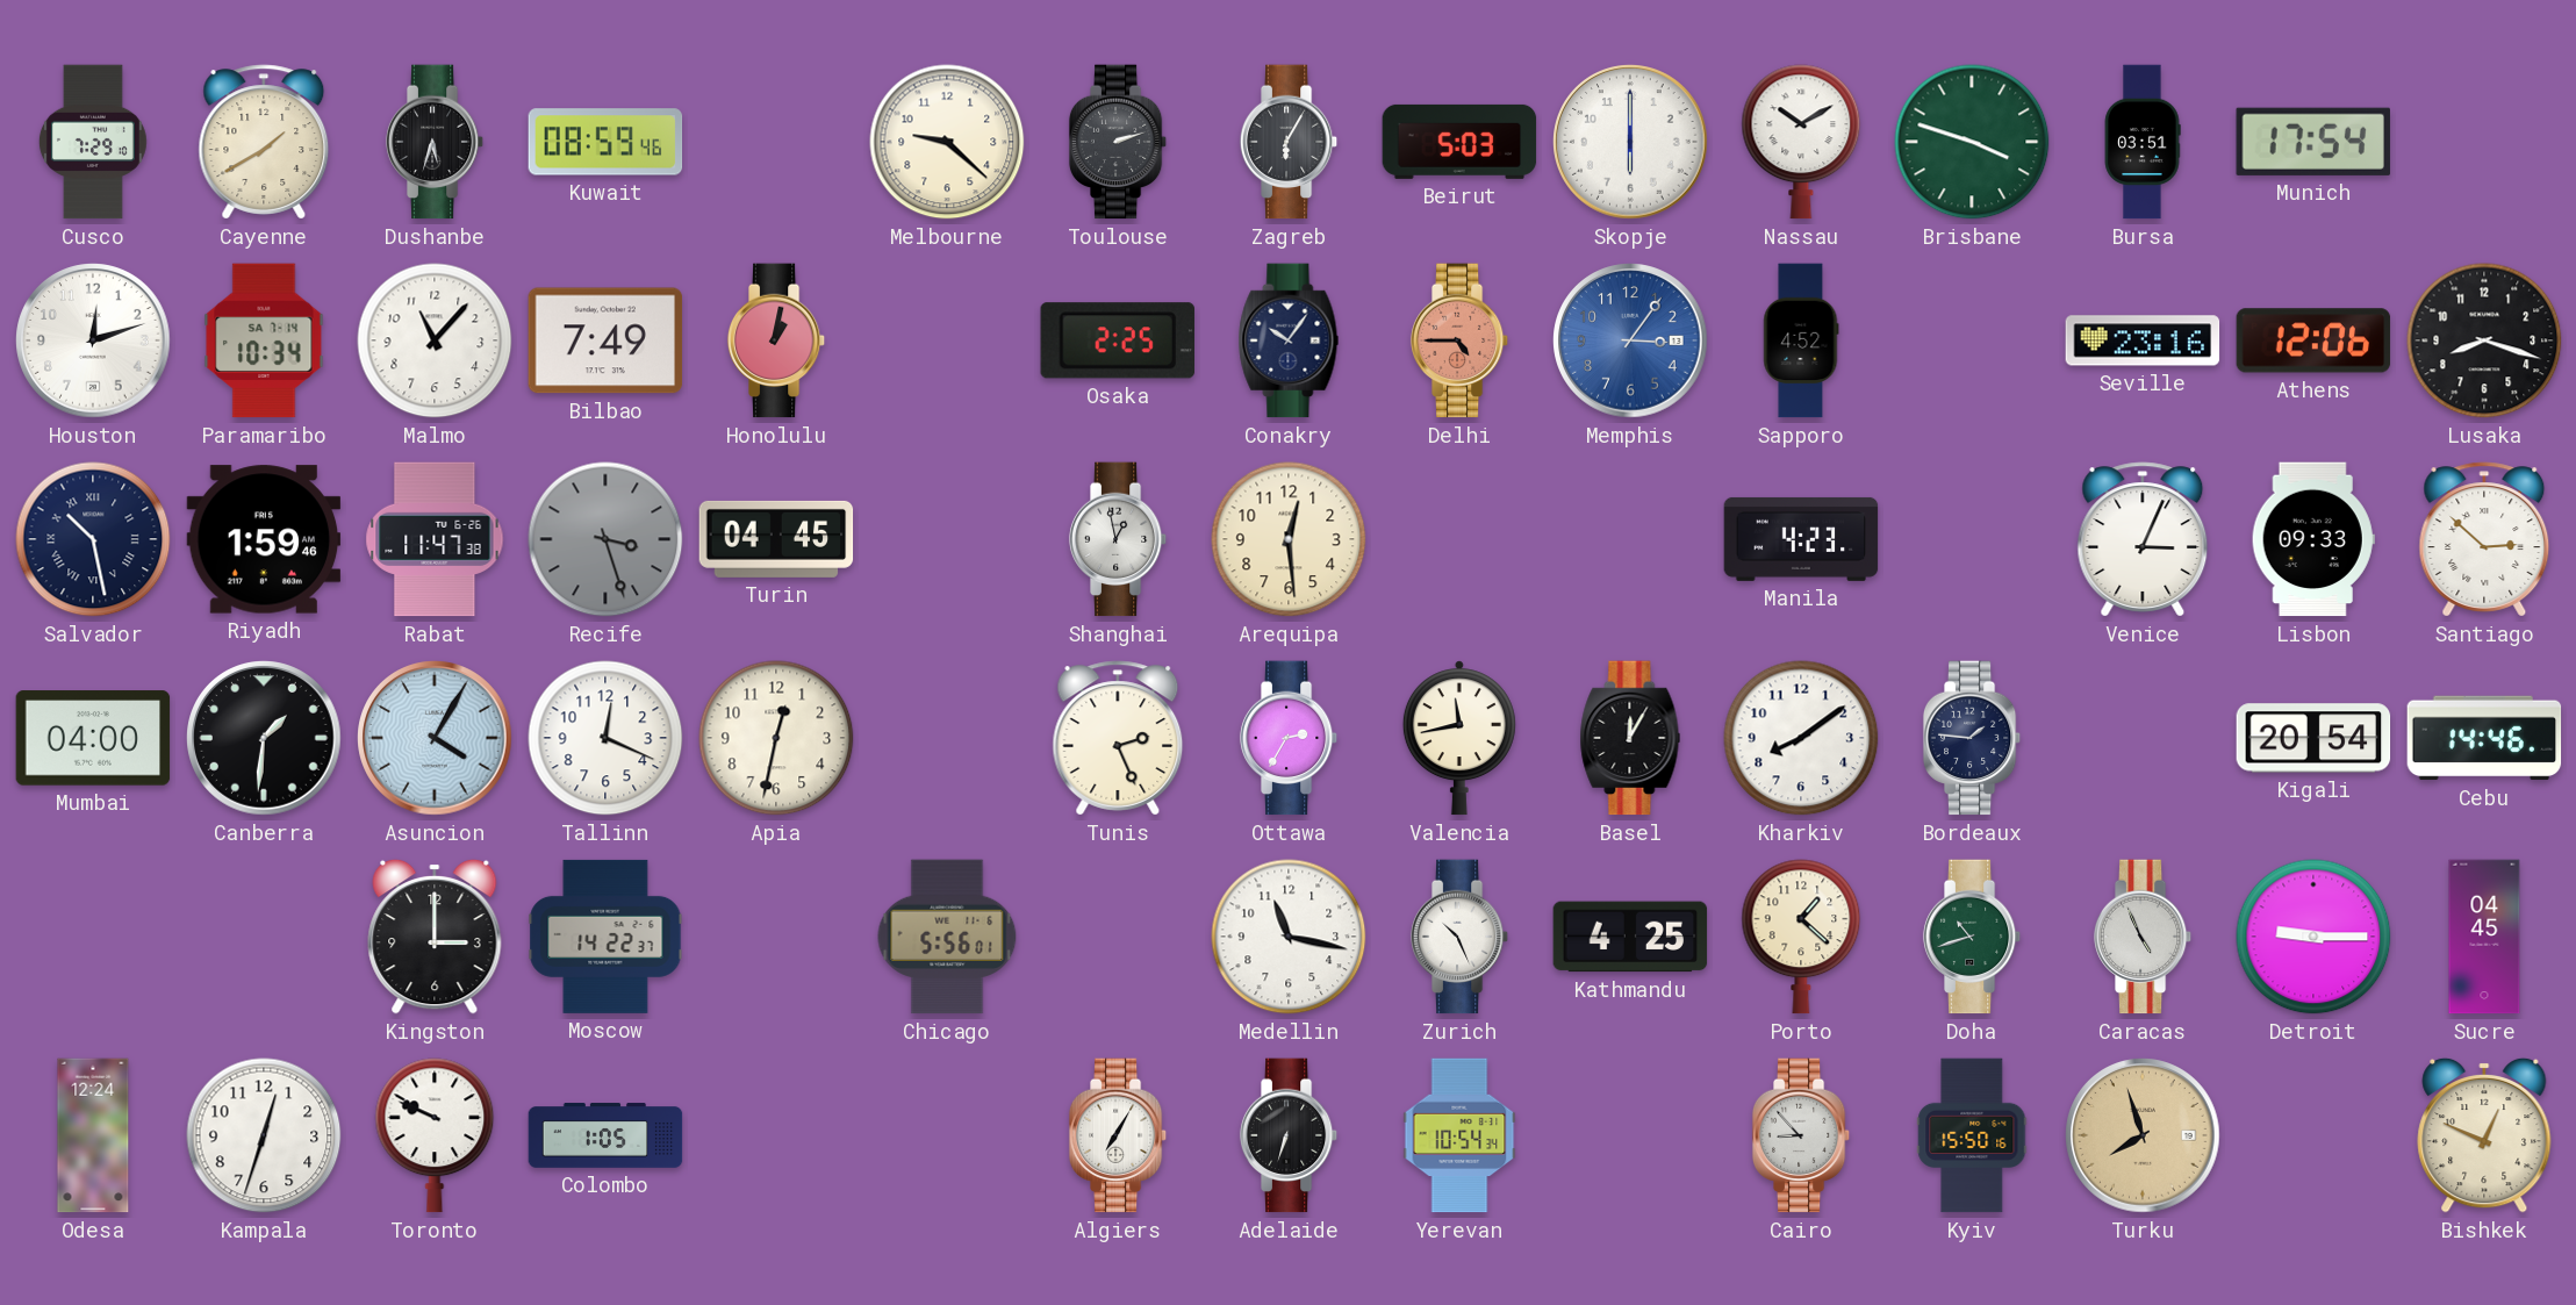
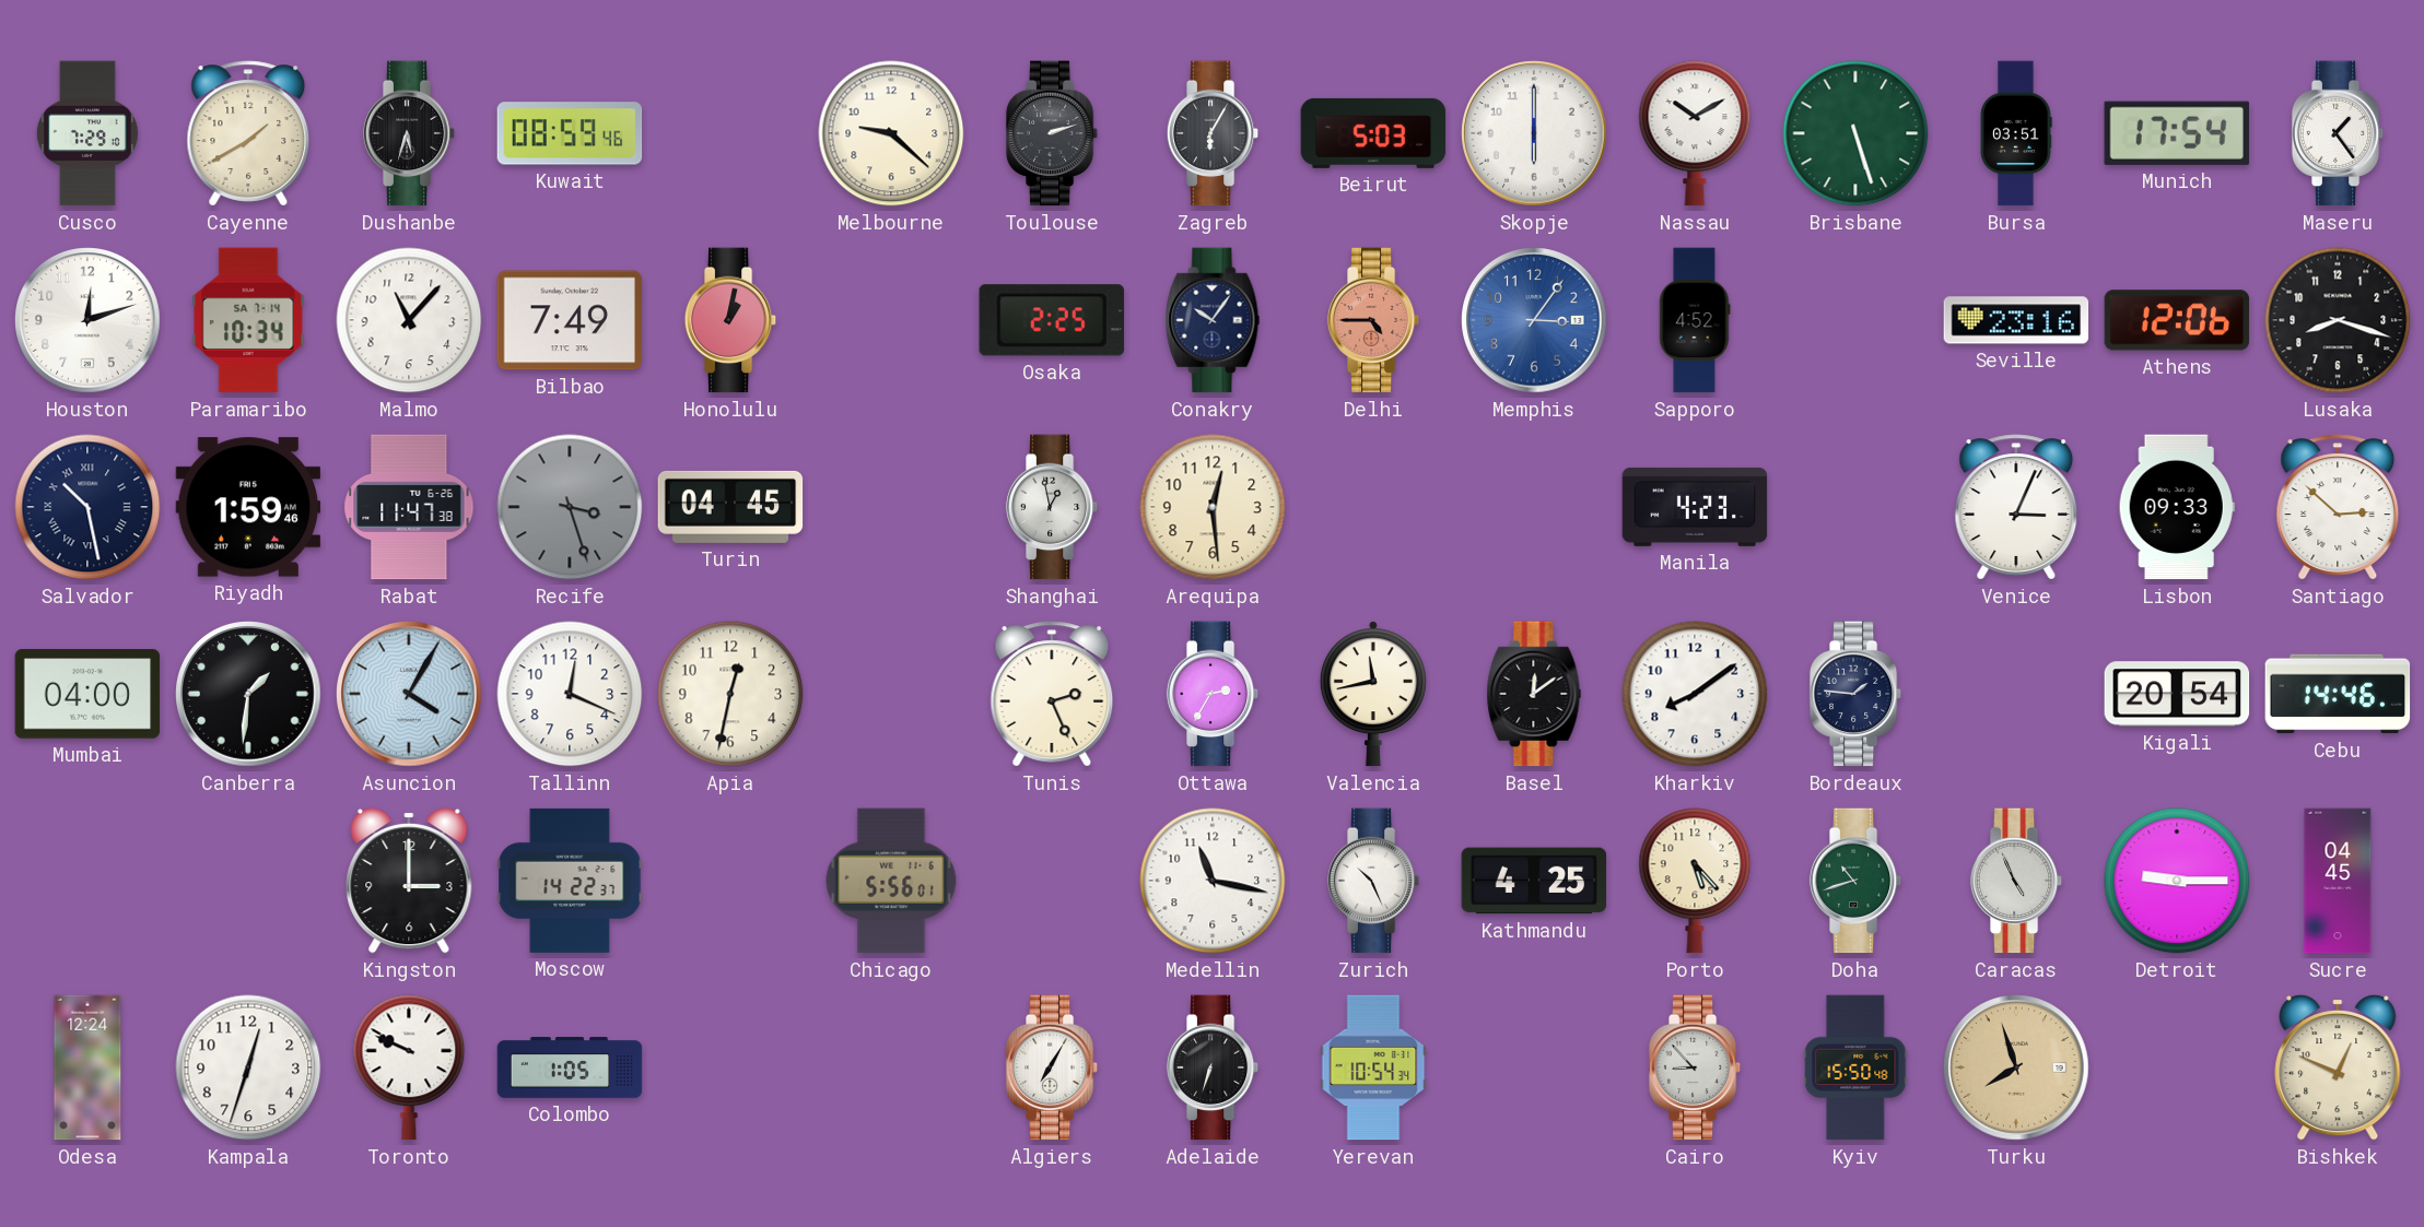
Brisbane: 3:48 -> 5:27
Maseru: none -> 1:24
Basel: 12:05 -> 12:09
Porto: 1:22 -> 5:23
Kyiv: 15:50:16 -> 15:50:48
